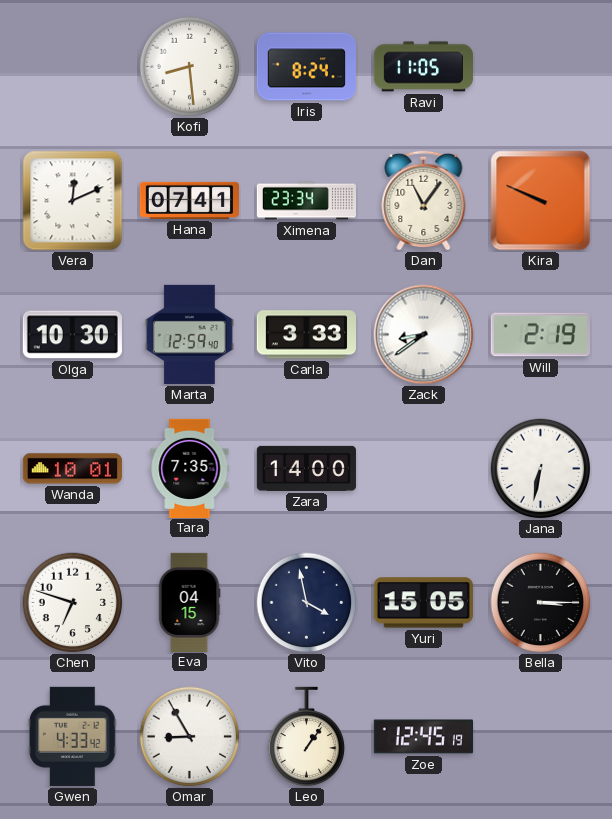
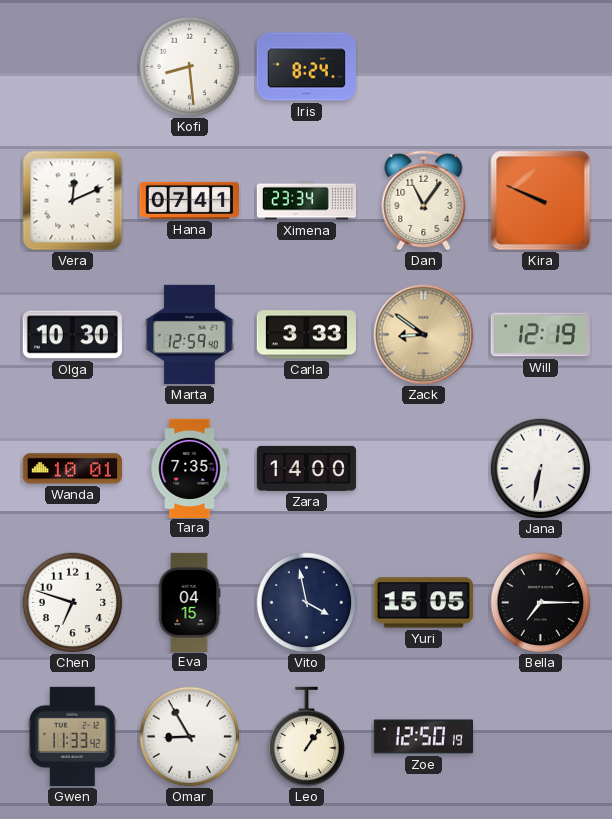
Ravi: 11:05 -> none
Zack: 8:39 -> 8:51
Zack dial: white -> champagne
Will: 2:19 -> 12:19
Bella: 3:15 -> 7:15
Gwen: 4:33 -> 11:33
Zoe: 12:45 -> 12:50
